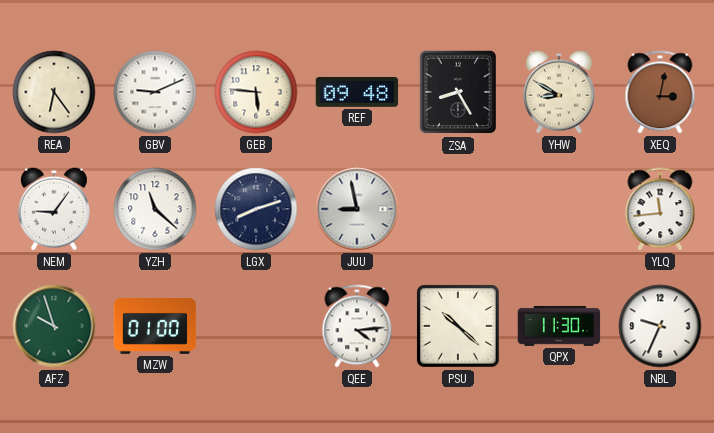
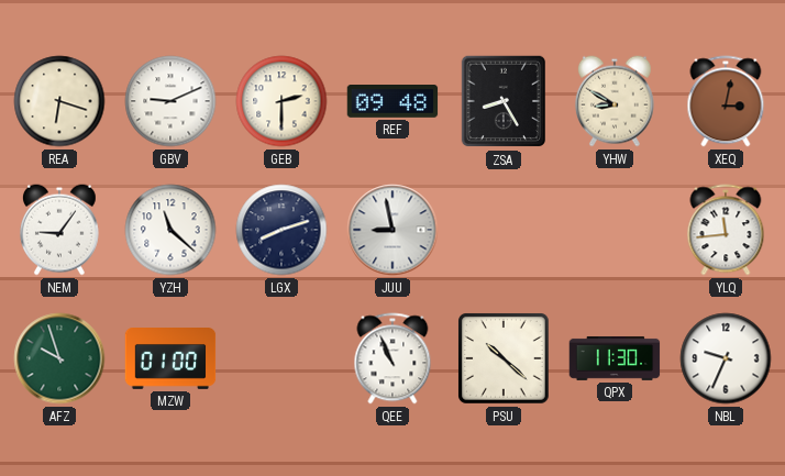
REA: 6:24 -> 6:18
GEB: 5:46 -> 2:30
QEE: 4:14 -> 10:56
